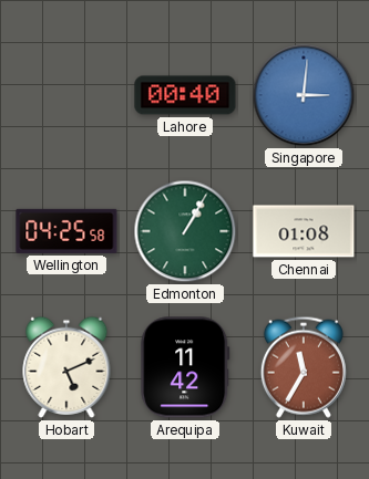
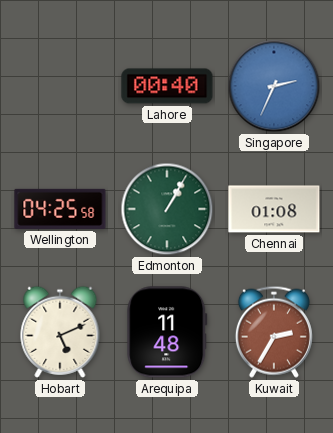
Singapore: 3:01 -> 2:34
Arequipa: 11:42 -> 11:48
Kuwait: 11:35 -> 2:35
